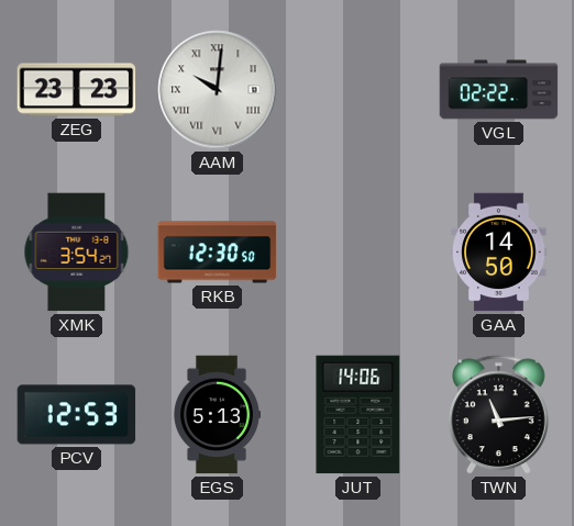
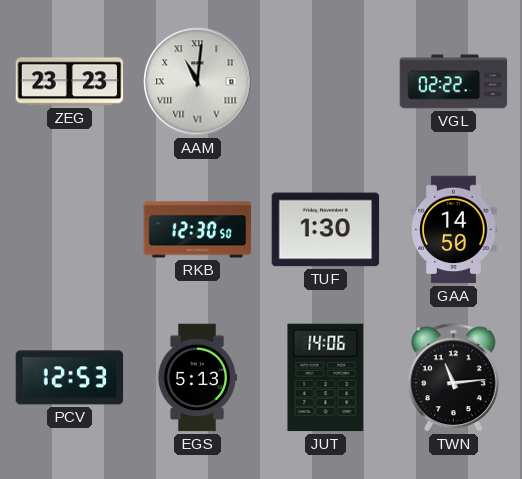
AAM: 10:01 -> 11:01
XMK: 3:54 -> none
TUF: none -> 1:30
